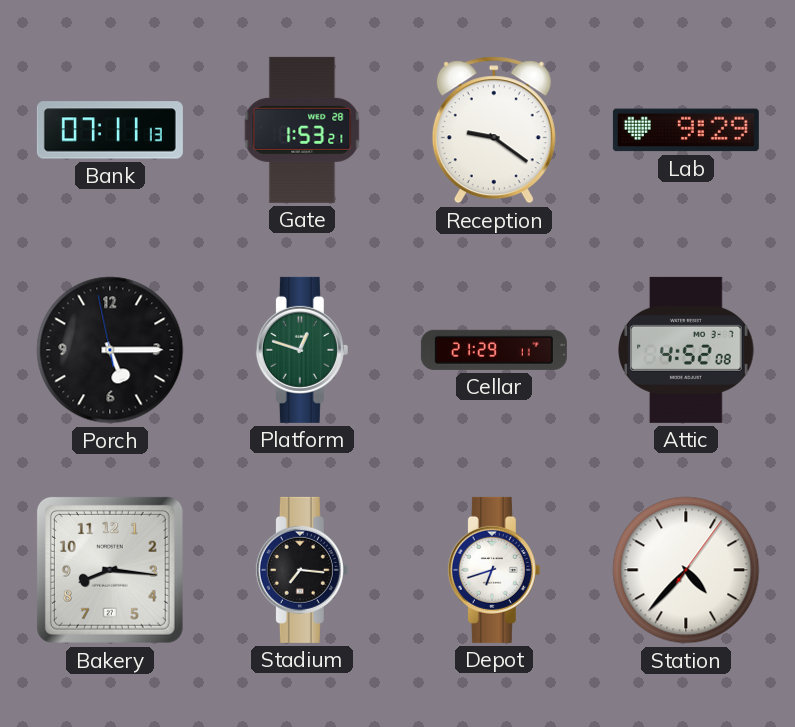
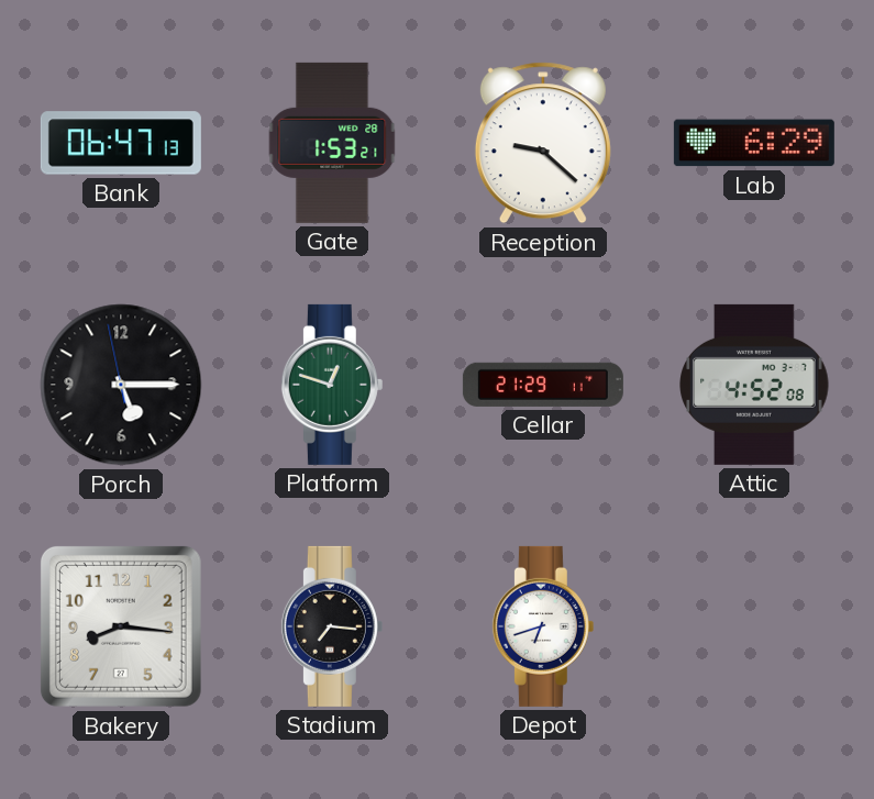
Bank: 07:11 -> 06:47
Reception: 9:21 -> 9:22
Lab: 9:29 -> 6:29
Station: 4:37 -> none
